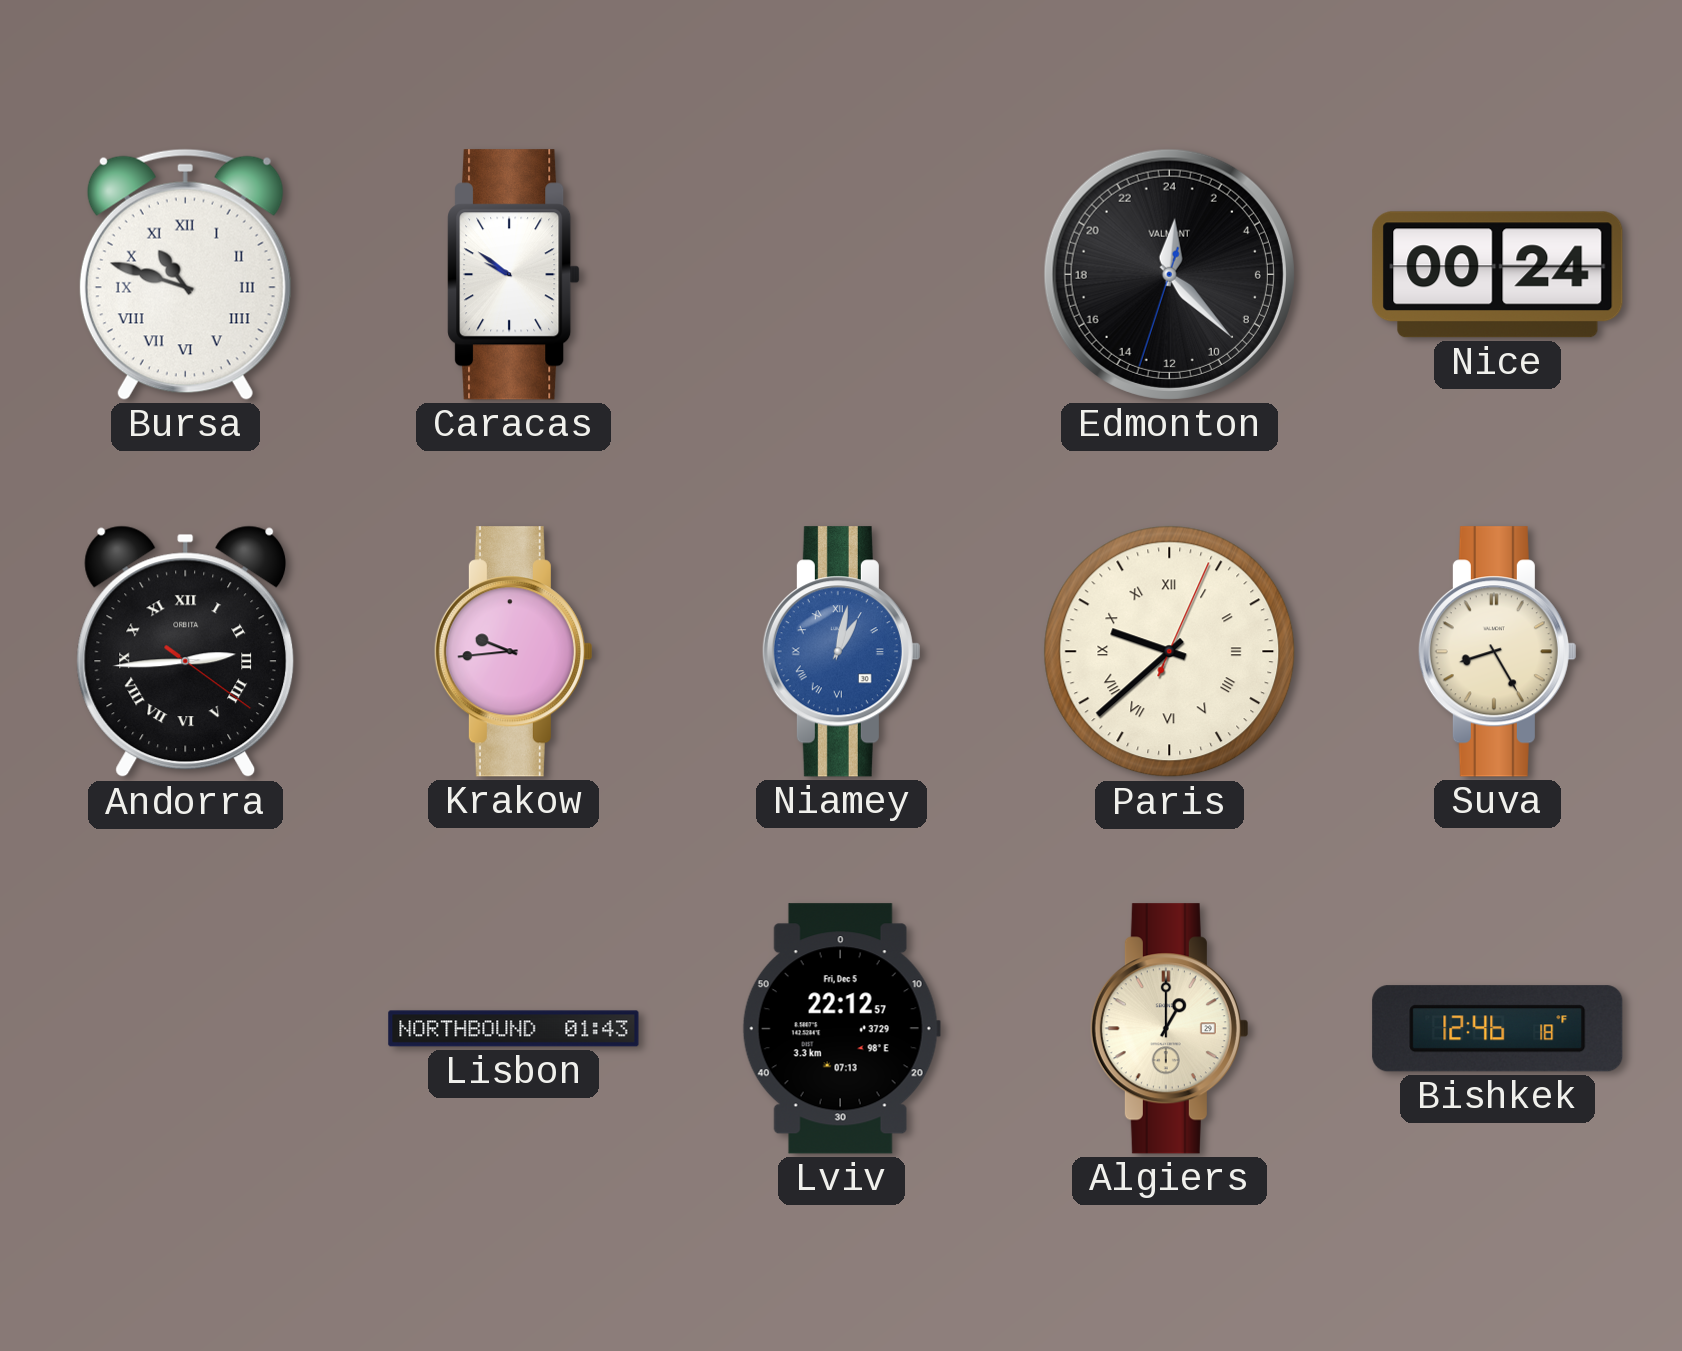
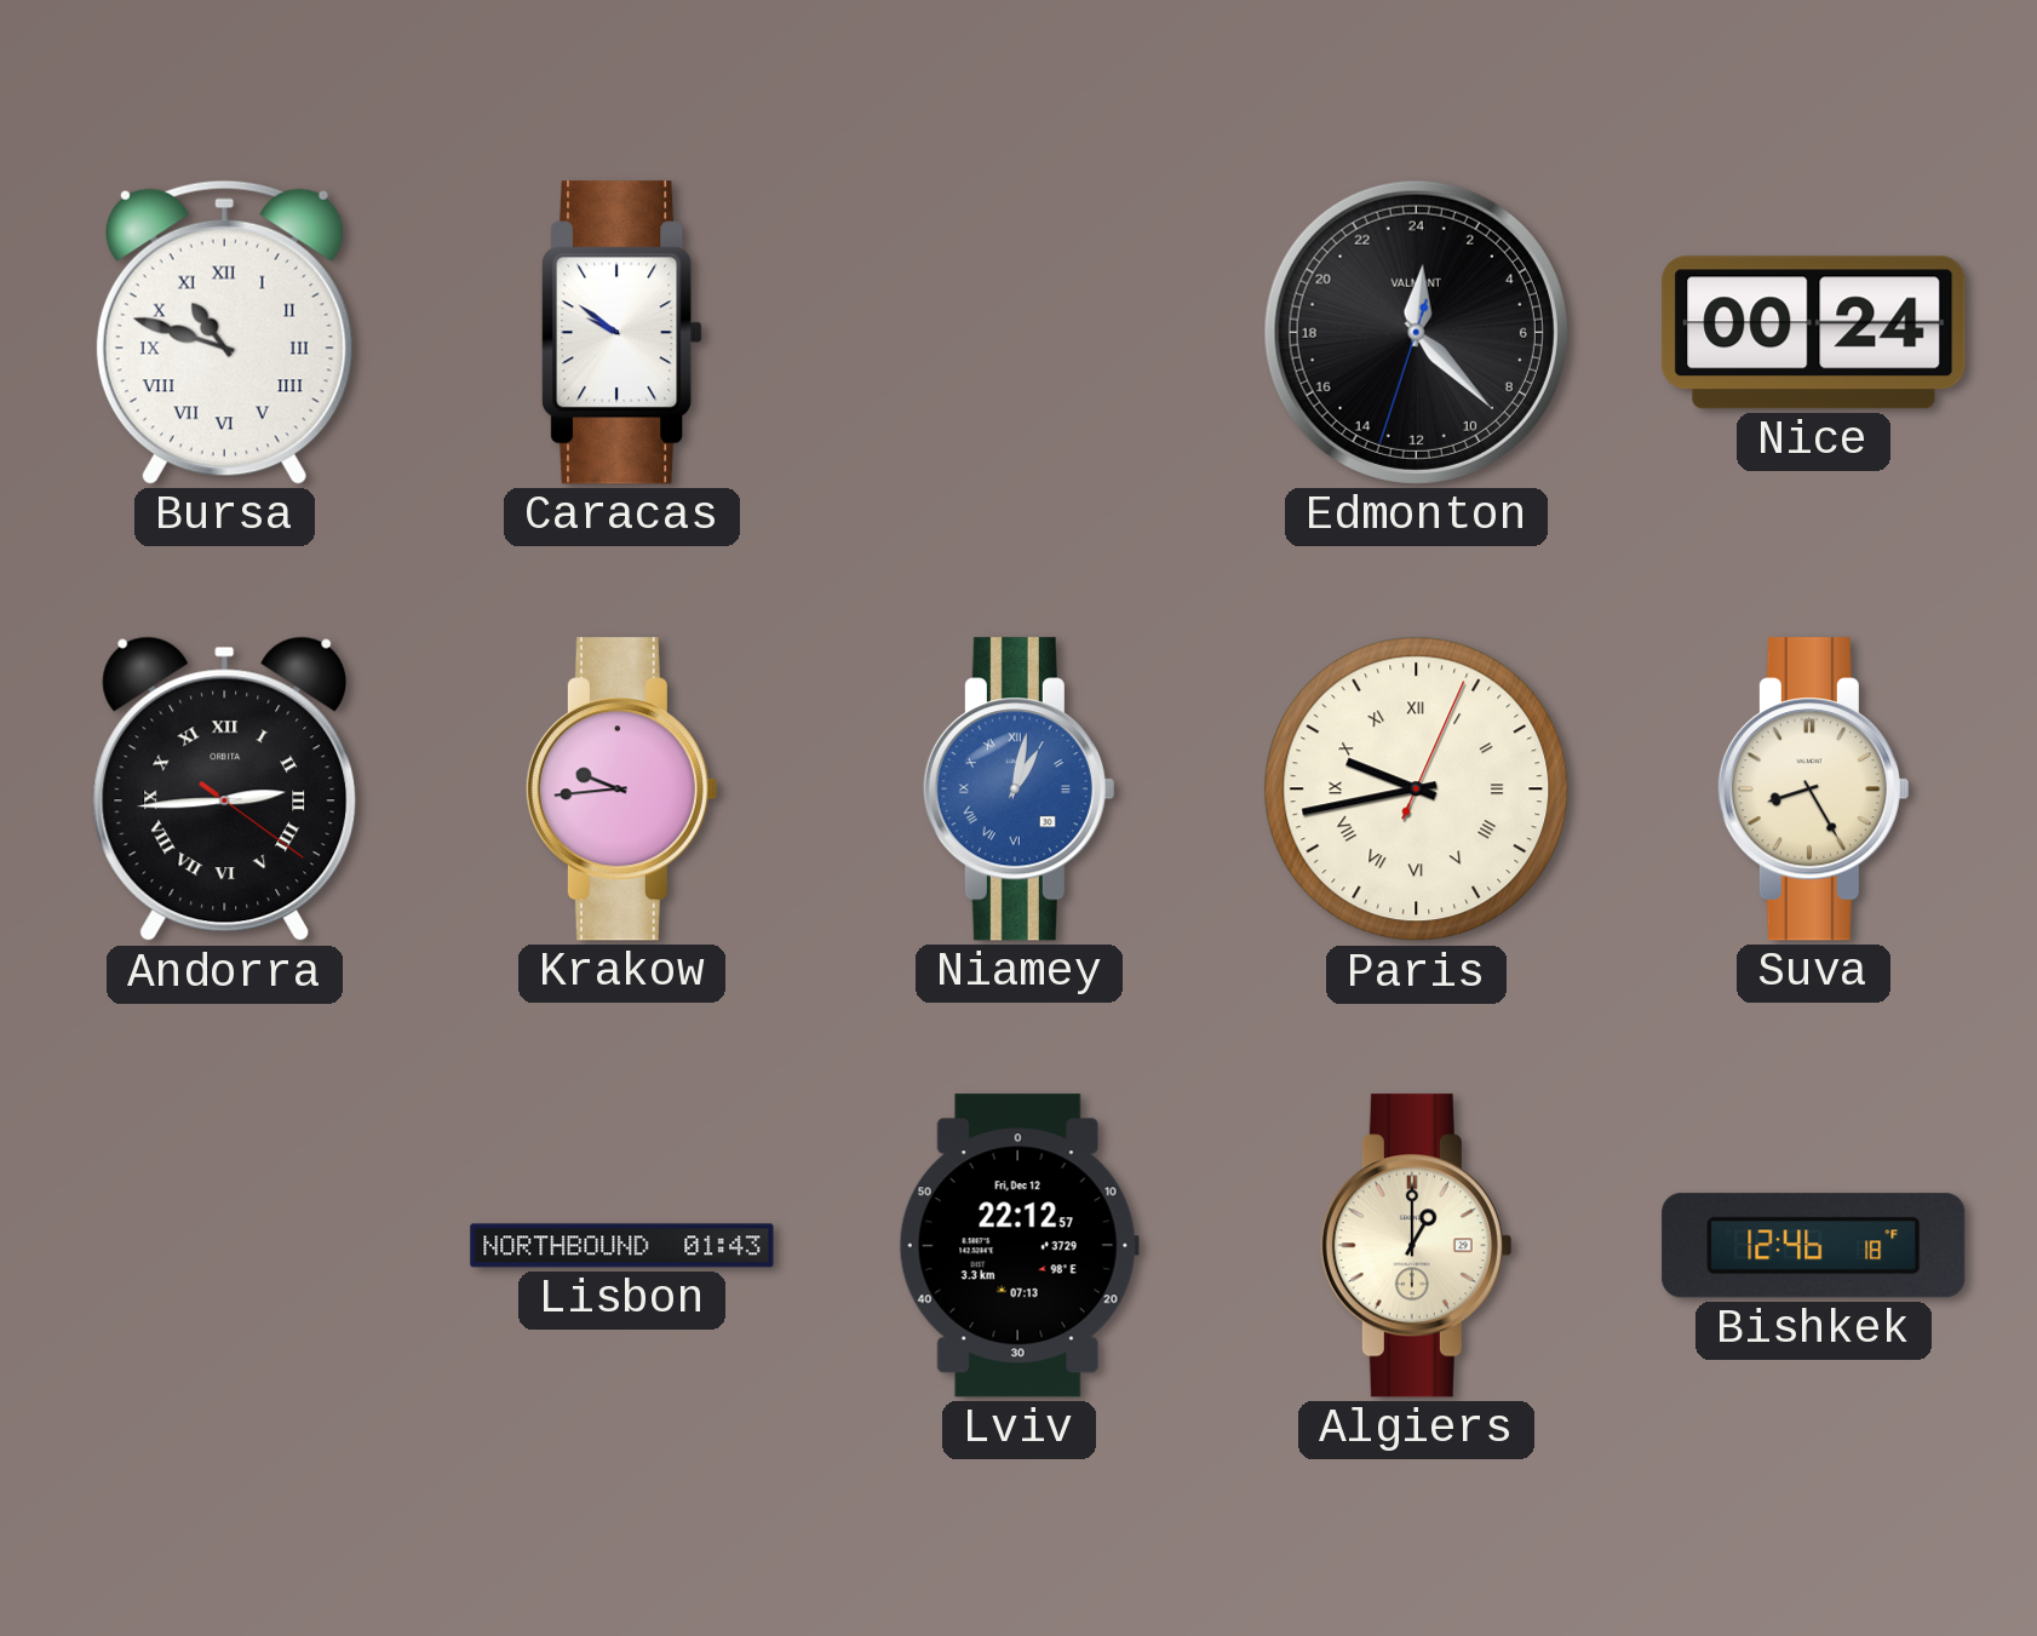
Paris: 9:38 -> 9:43
Lviv date: Fri, Dec 5 -> Fri, Dec 12
